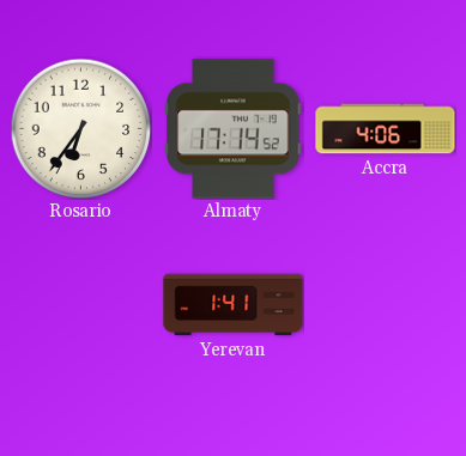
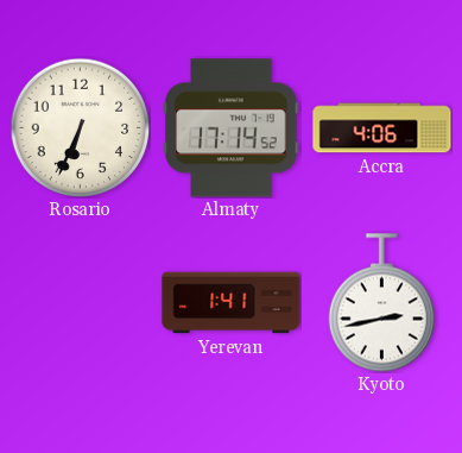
Rosario: 6:36 -> 6:34
Kyoto: none -> 2:43
